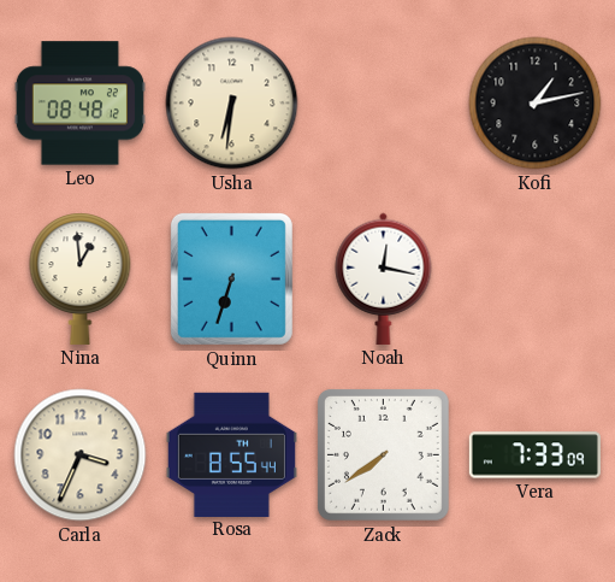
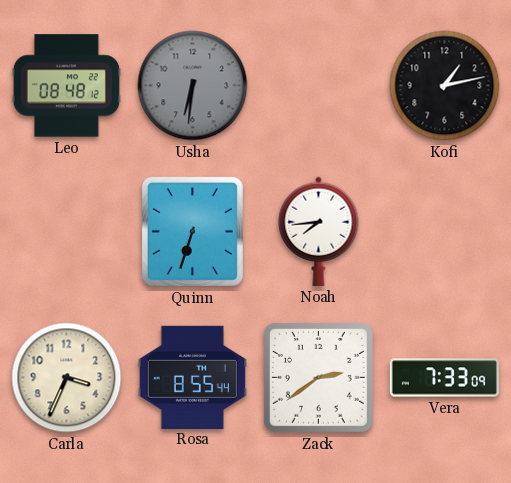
Usha dial: cream -> grey
Nina: 12:59 -> none
Noah: 12:17 -> 7:44
Zack: 7:39 -> 2:39
